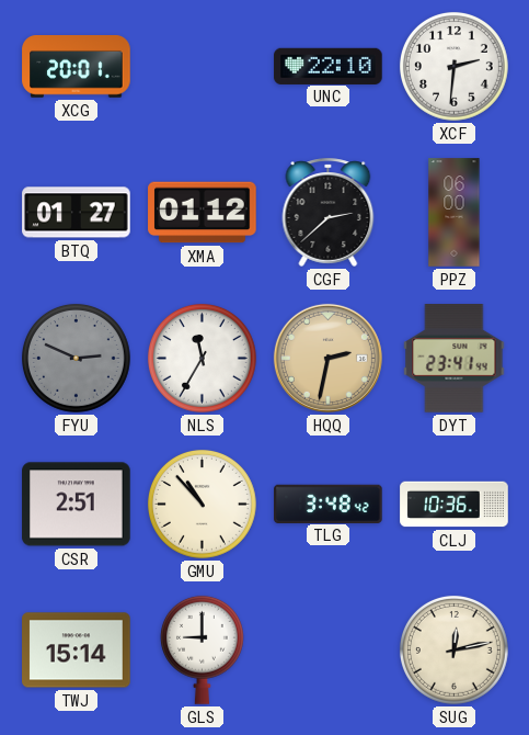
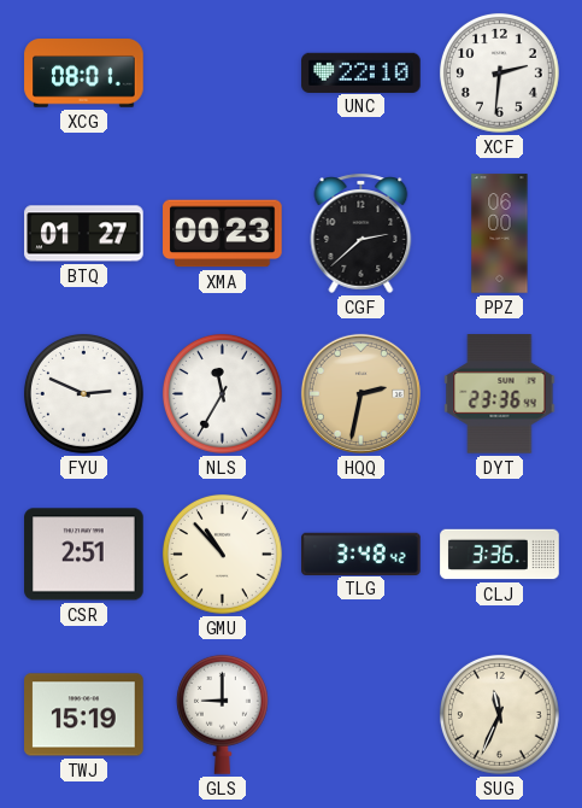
XCG: 20:01 -> 08:01
XMA: 01:12 -> 00:23
FYU dial: grey -> white
DYT: 23:41 -> 23:36
CLJ: 10:36 -> 3:36
TWJ: 15:14 -> 15:19
SUG: 12:13 -> 11:34
